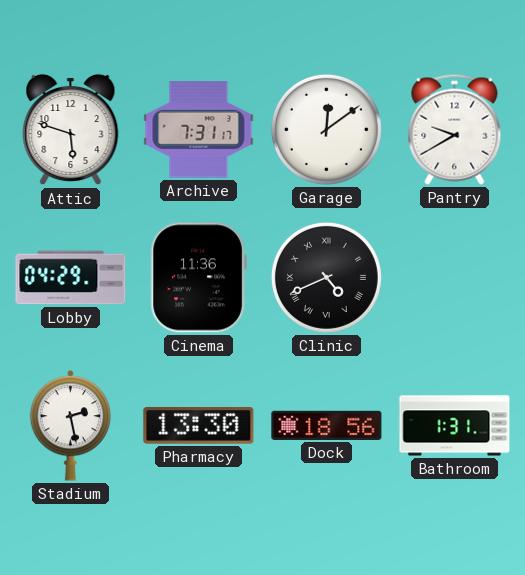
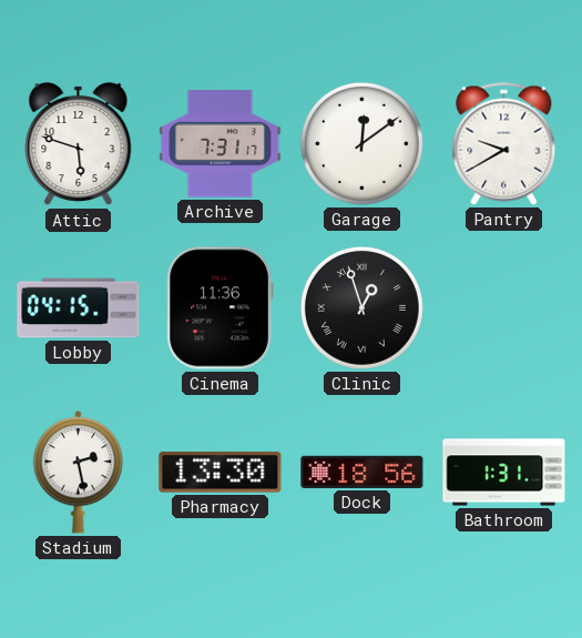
Lobby: 04:29 -> 04:15
Clinic: 4:41 -> 12:57
